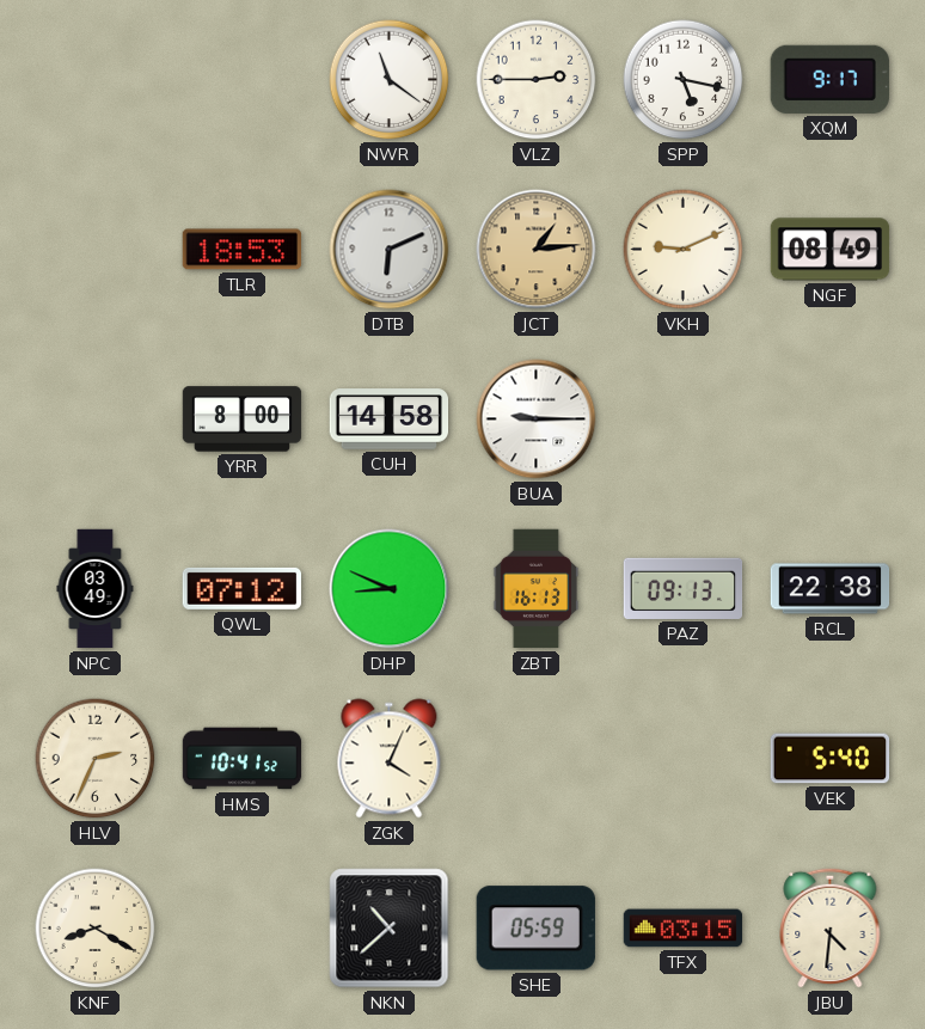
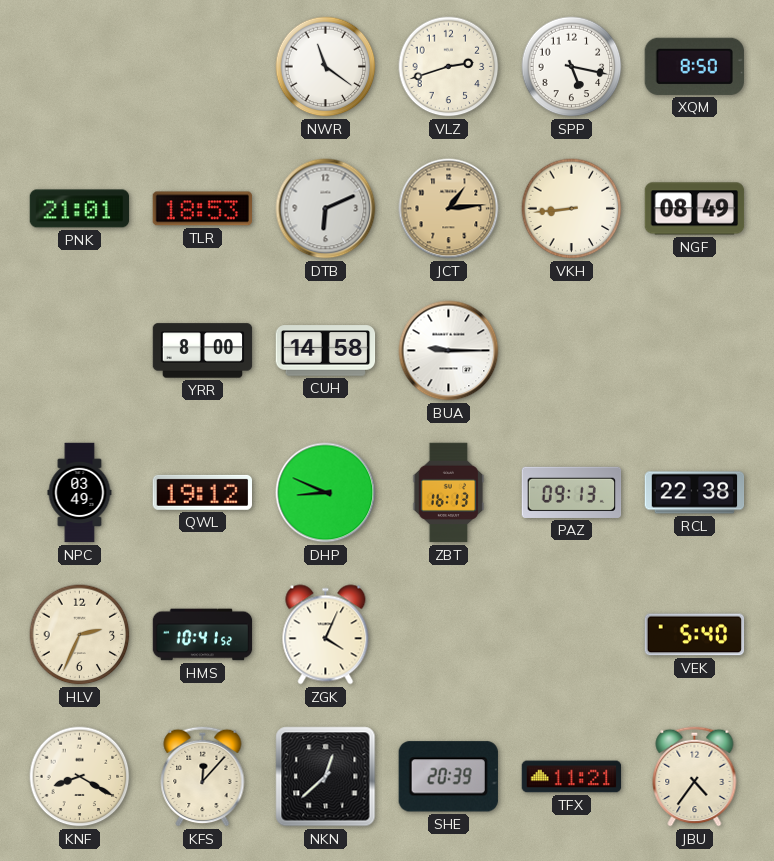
VLZ: 2:45 -> 2:42
XQM: 9:17 -> 8:50
PNK: none -> 21:01
VKH: 9:11 -> 8:44
QWL: 07:12 -> 19:12
KFS: none -> 12:07
NKN: 10:38 -> 12:38
SHE: 05:59 -> 20:39
TFX: 03:15 -> 11:21
JBU: 4:31 -> 4:36
